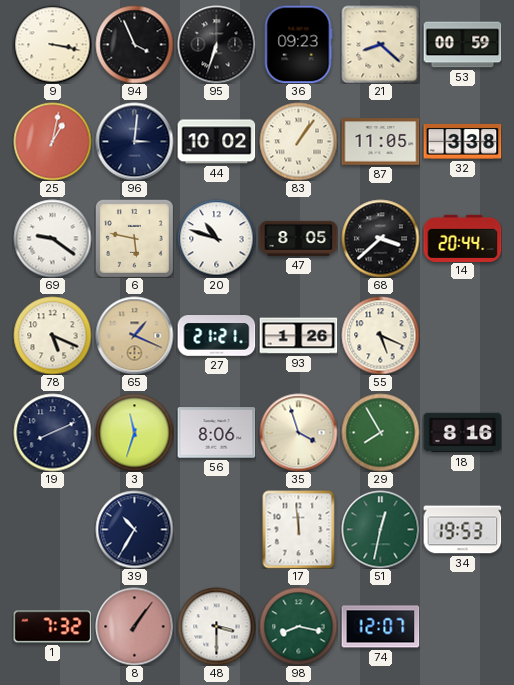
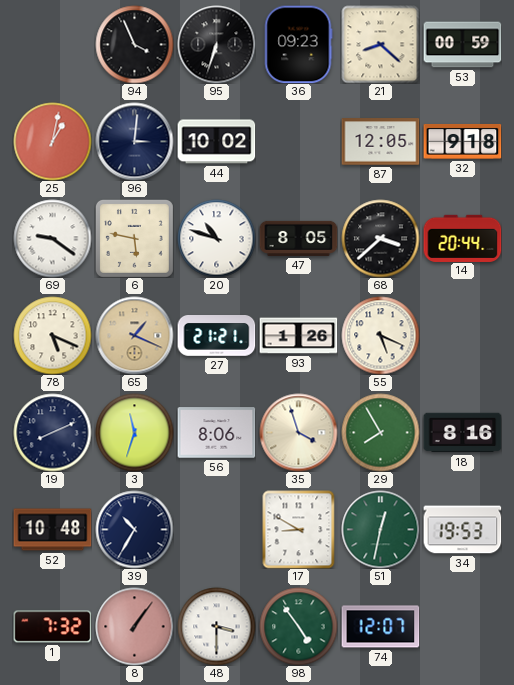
9: 3:17 -> none
83: 1:06 -> none
87: 11:05 -> 12:05
32: 3:38 -> 9:18
52: none -> 10:48
17: 11:59 -> 8:50
98: 8:17 -> 4:54
